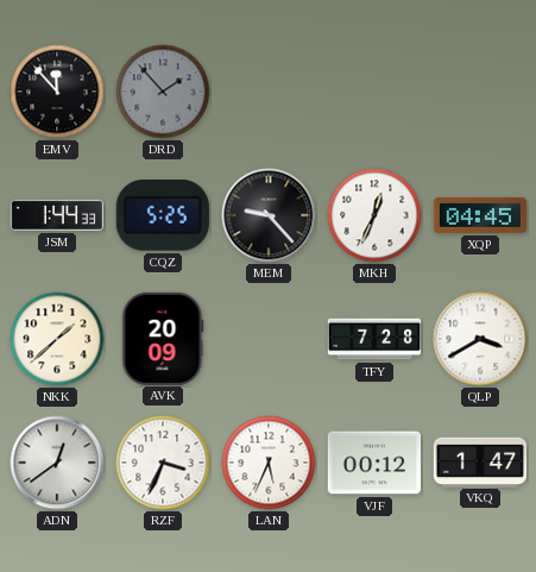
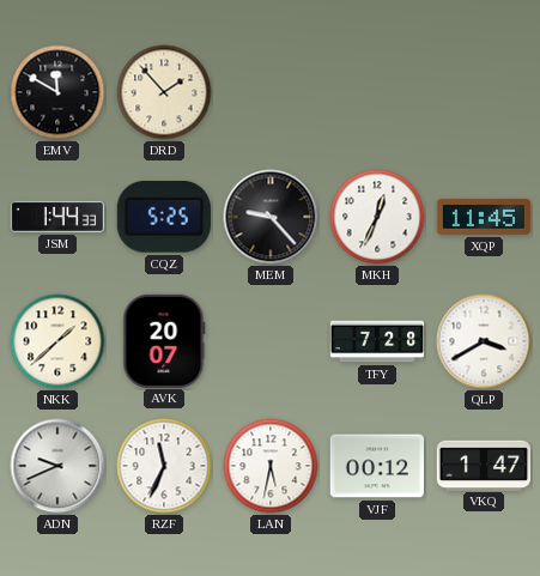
EMV: 11:53 -> 11:50
DRD dial: grey -> cream
XQP: 04:45 -> 11:45
AVK: 20:09 -> 20:07
ADN: 12:39 -> 9:41
RZF: 3:34 -> 11:34
LAN: 5:34 -> 5:32
